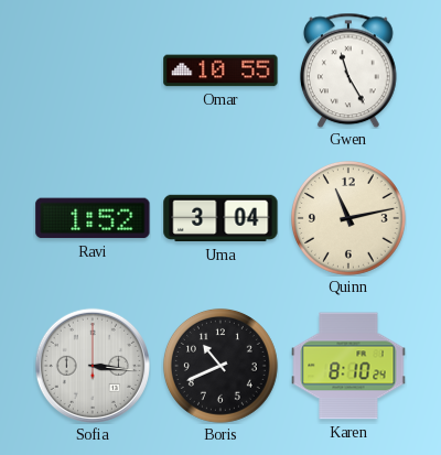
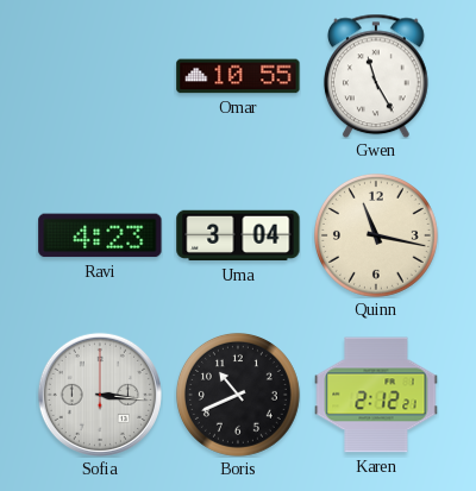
Ravi: 1:52 -> 4:23
Quinn: 11:13 -> 11:17
Karen: 8:10 -> 2:12
